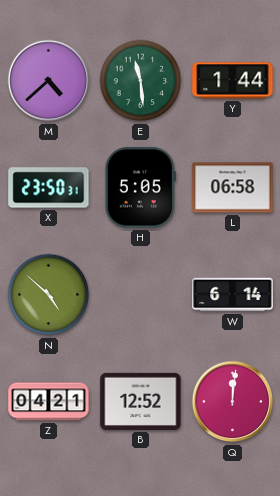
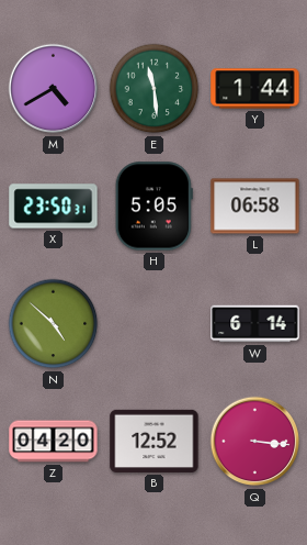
M: 4:38 -> 4:40
Z: 04:21 -> 04:20
Q: 12:01 -> 3:16
